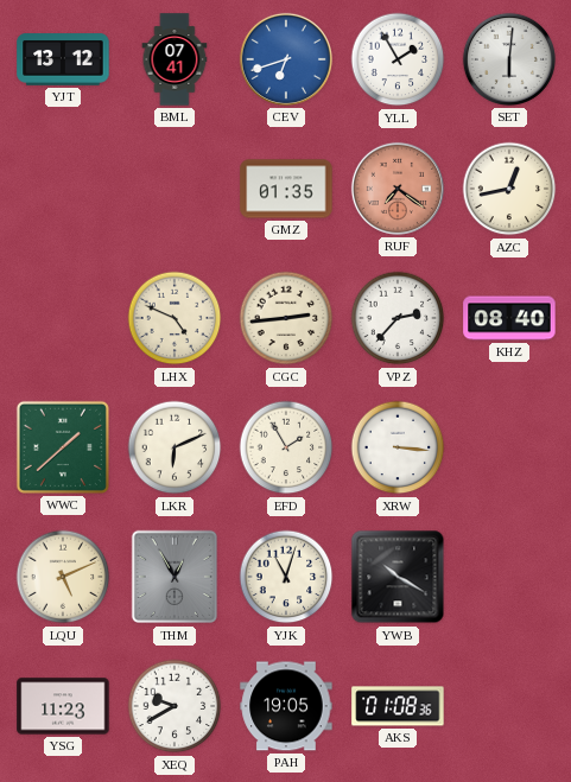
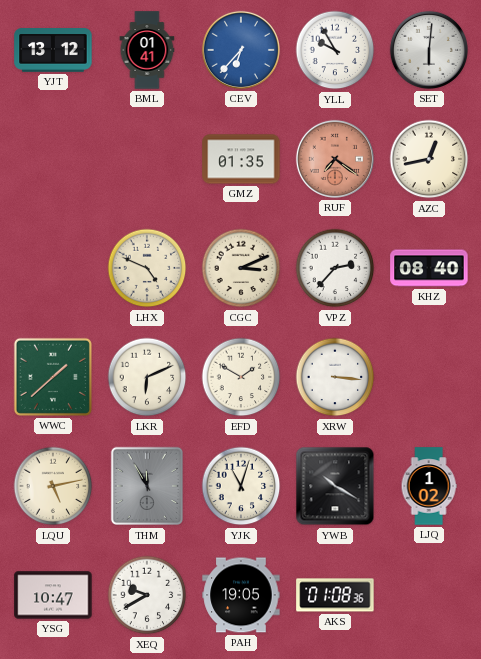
BML: 07:41 -> 01:41
CEV: 6:42 -> 6:37
YLL: 1:55 -> 9:55
CGC: 2:44 -> 3:11
EFD: 1:55 -> 1:50
LQU: 5:11 -> 5:13
THM: 12:55 -> 11:55
LJQ: none -> 1:02
YSG: 11:23 -> 10:47
